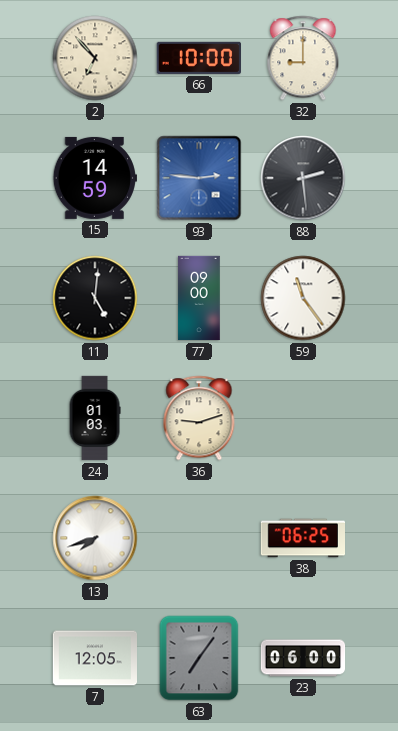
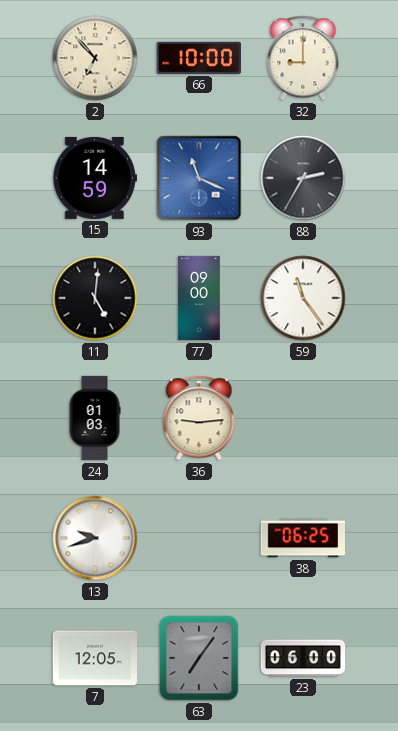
93: 2:46 -> 11:19
88: 2:29 -> 2:35
36: 9:12 -> 9:14
13: 7:42 -> 9:42
